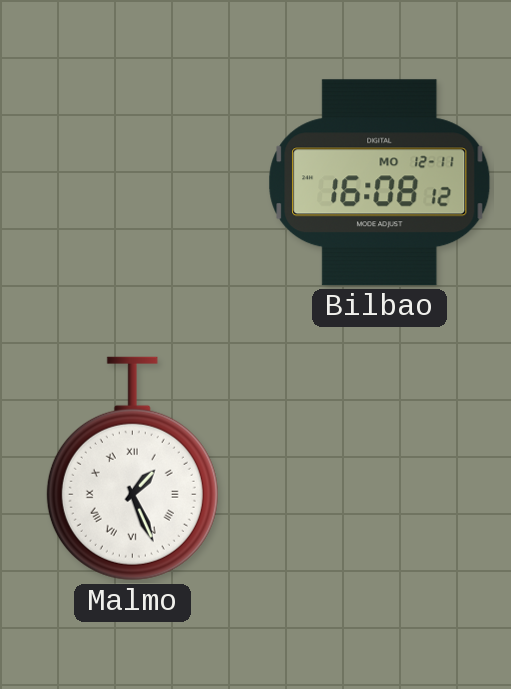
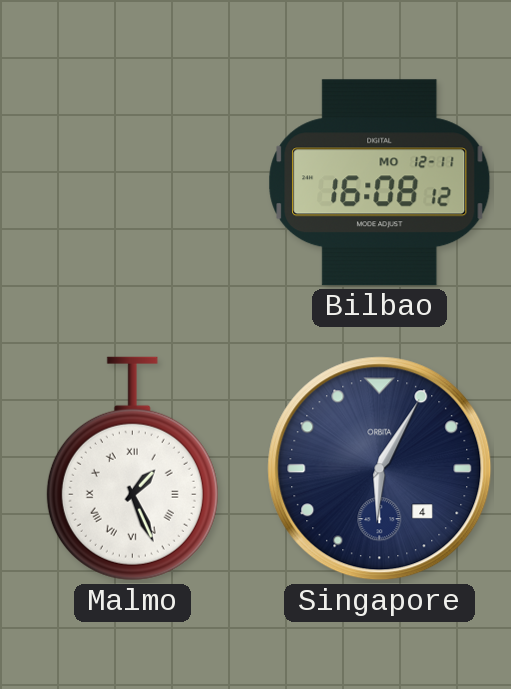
Singapore: none -> 6:05
